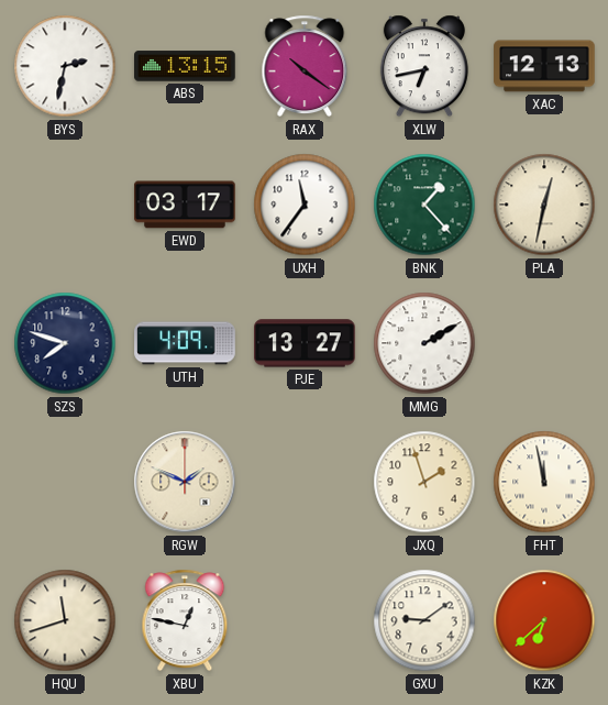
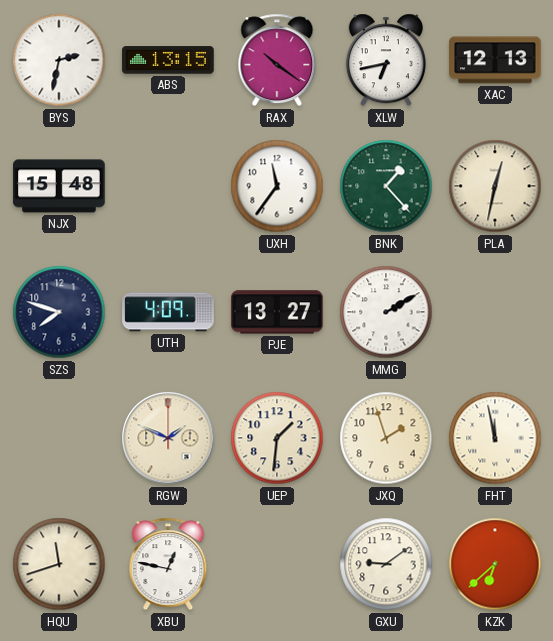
NJX: none -> 15:48
EWD: 03:17 -> none
UEP: none -> 1:31
